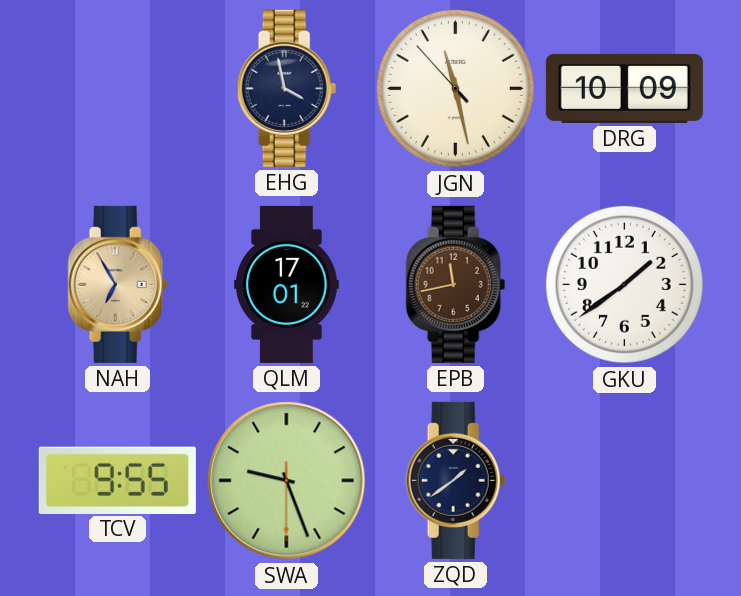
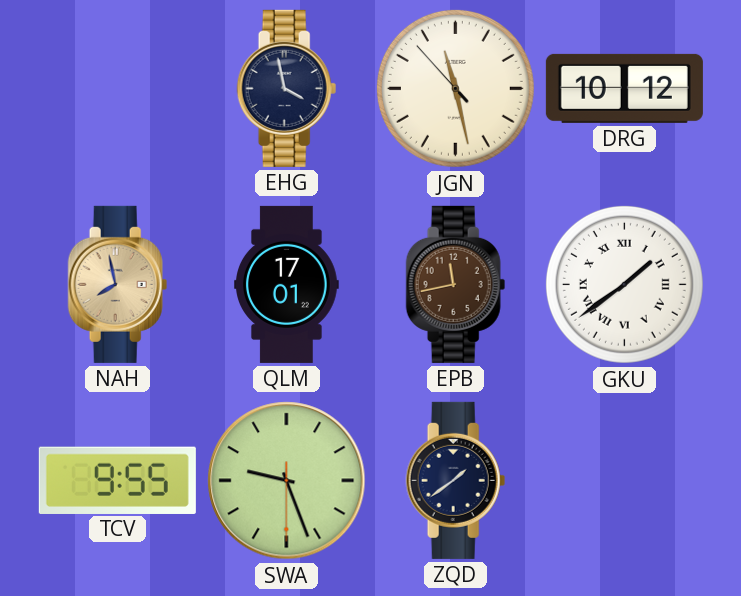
DRG: 10:09 -> 10:12
NAH: 6:55 -> 7:58
GKU numerals: Arabic -> Roman
